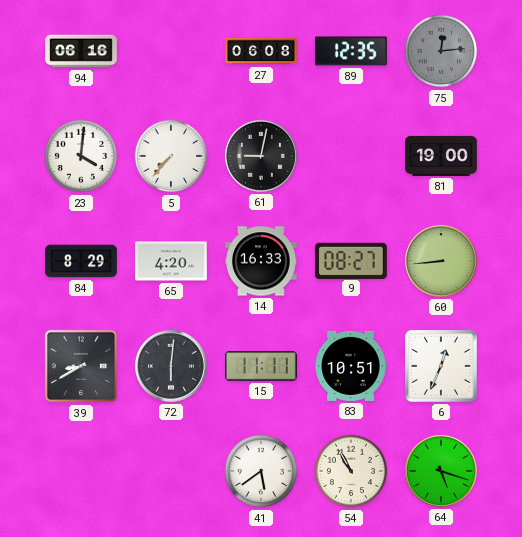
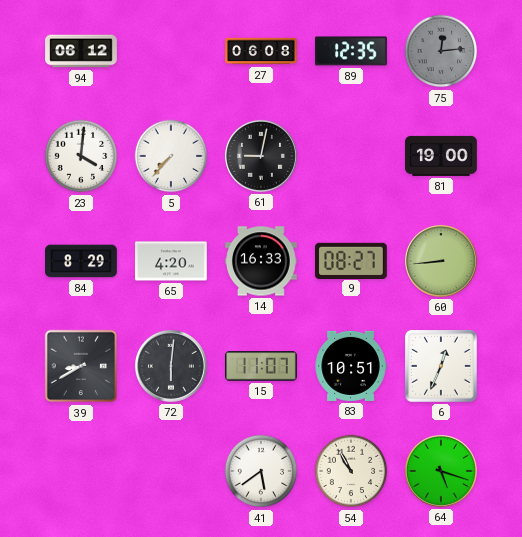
94: 06:16 -> 06:12
15: 11:11 -> 11:07
